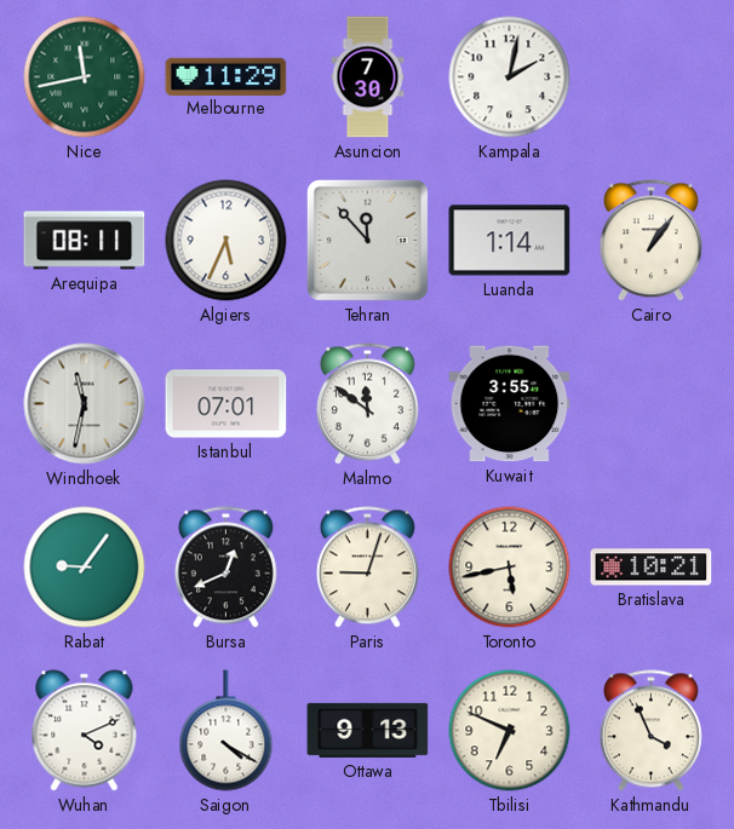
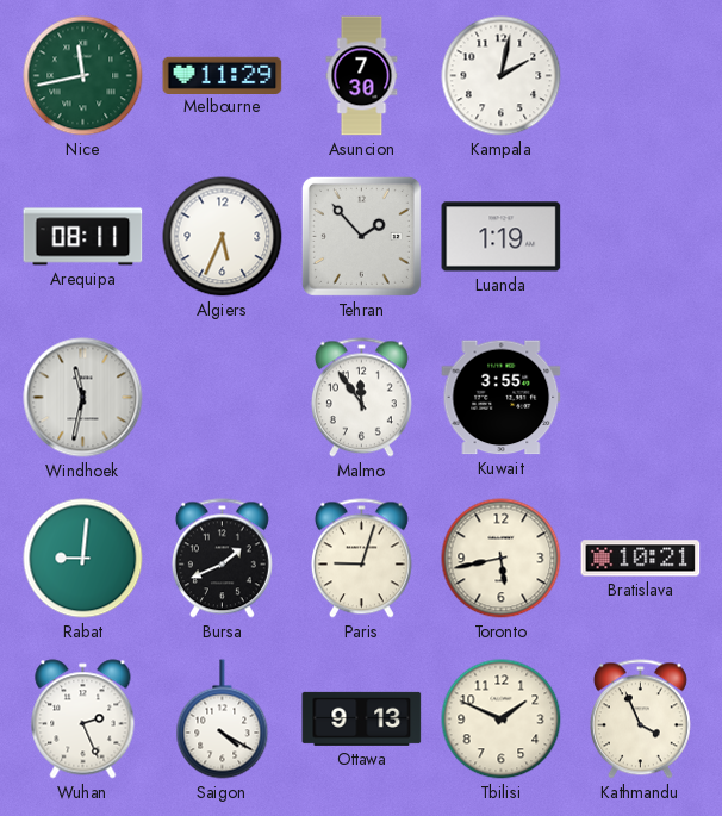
Tehran: 11:53 -> 1:53
Luanda: 1:14 -> 1:19
Cairo: 1:06 -> none
Istanbul: 07:01 -> none
Malmo: 11:51 -> 11:54
Rabat: 9:06 -> 9:01
Bursa: 12:41 -> 1:41
Wuhan: 4:11 -> 2:26
Tbilisi: 6:49 -> 1:49
